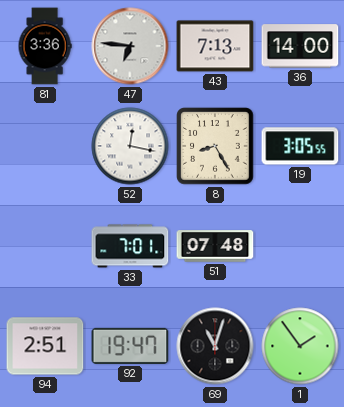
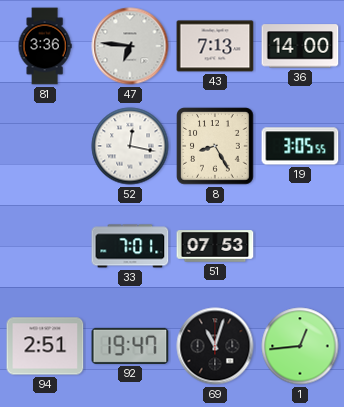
51: 07:48 -> 07:53
1: 1:54 -> 12:44
